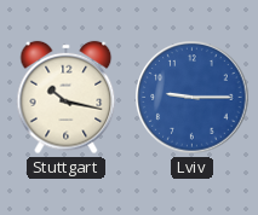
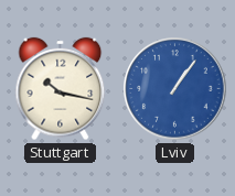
Lviv: 9:15 -> 1:06
